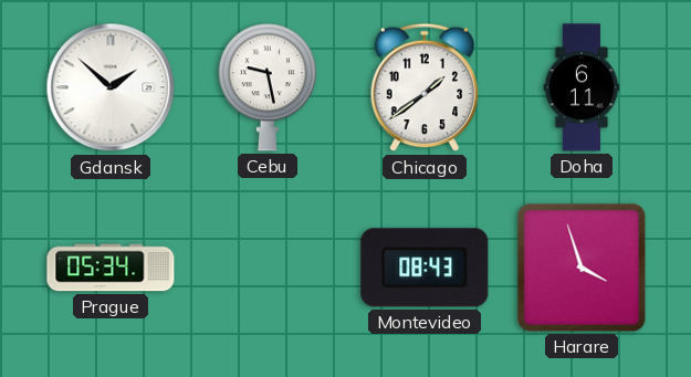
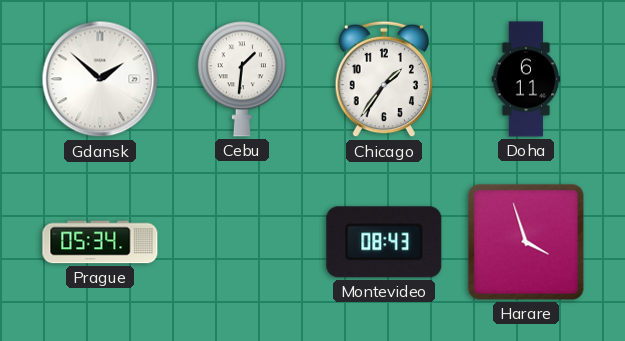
Cebu: 9:28 -> 1:31
Chicago: 1:39 -> 1:36
